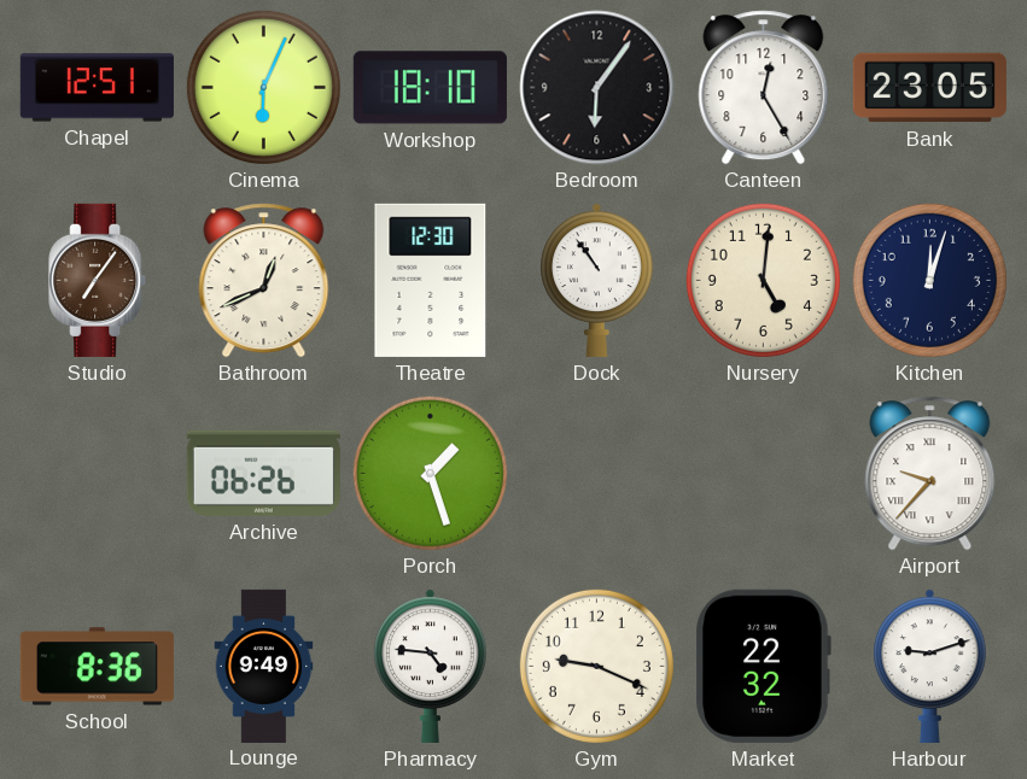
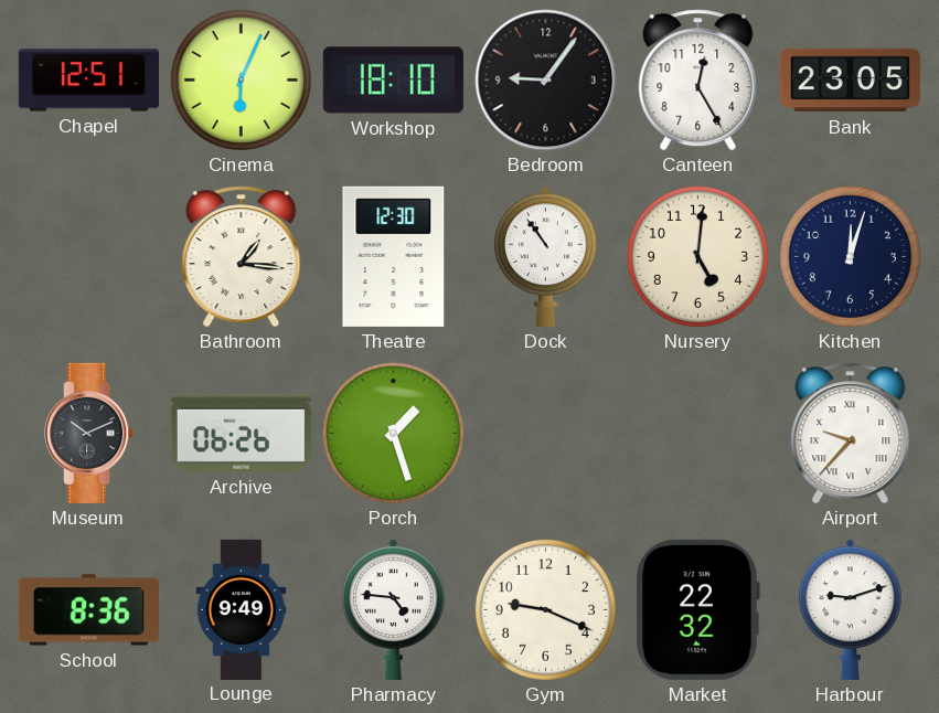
Bedroom: 6:06 -> 9:06
Studio: 7:06 -> none
Bathroom: 12:41 -> 1:16
Museum: none -> 10:11
